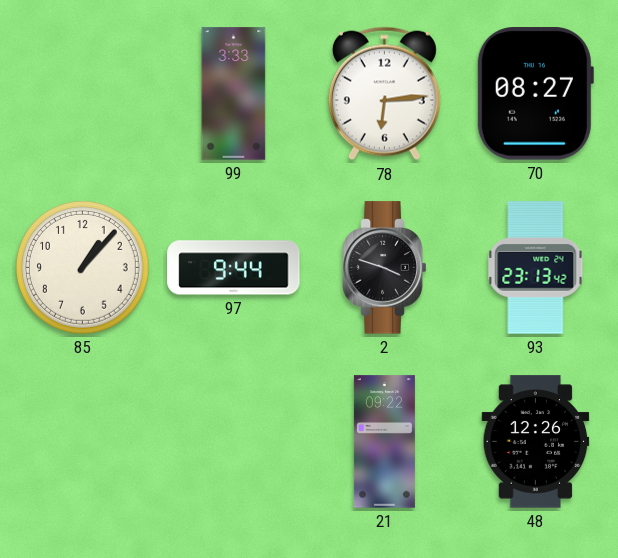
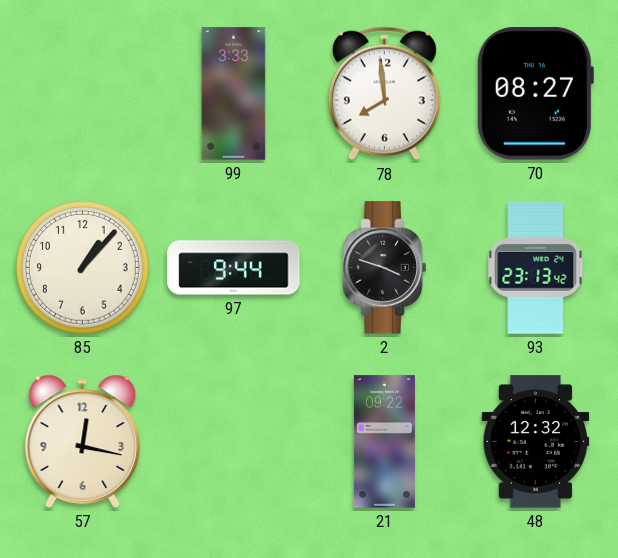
78: 6:14 -> 7:59
57: none -> 12:17
48: 12:26 -> 12:32
